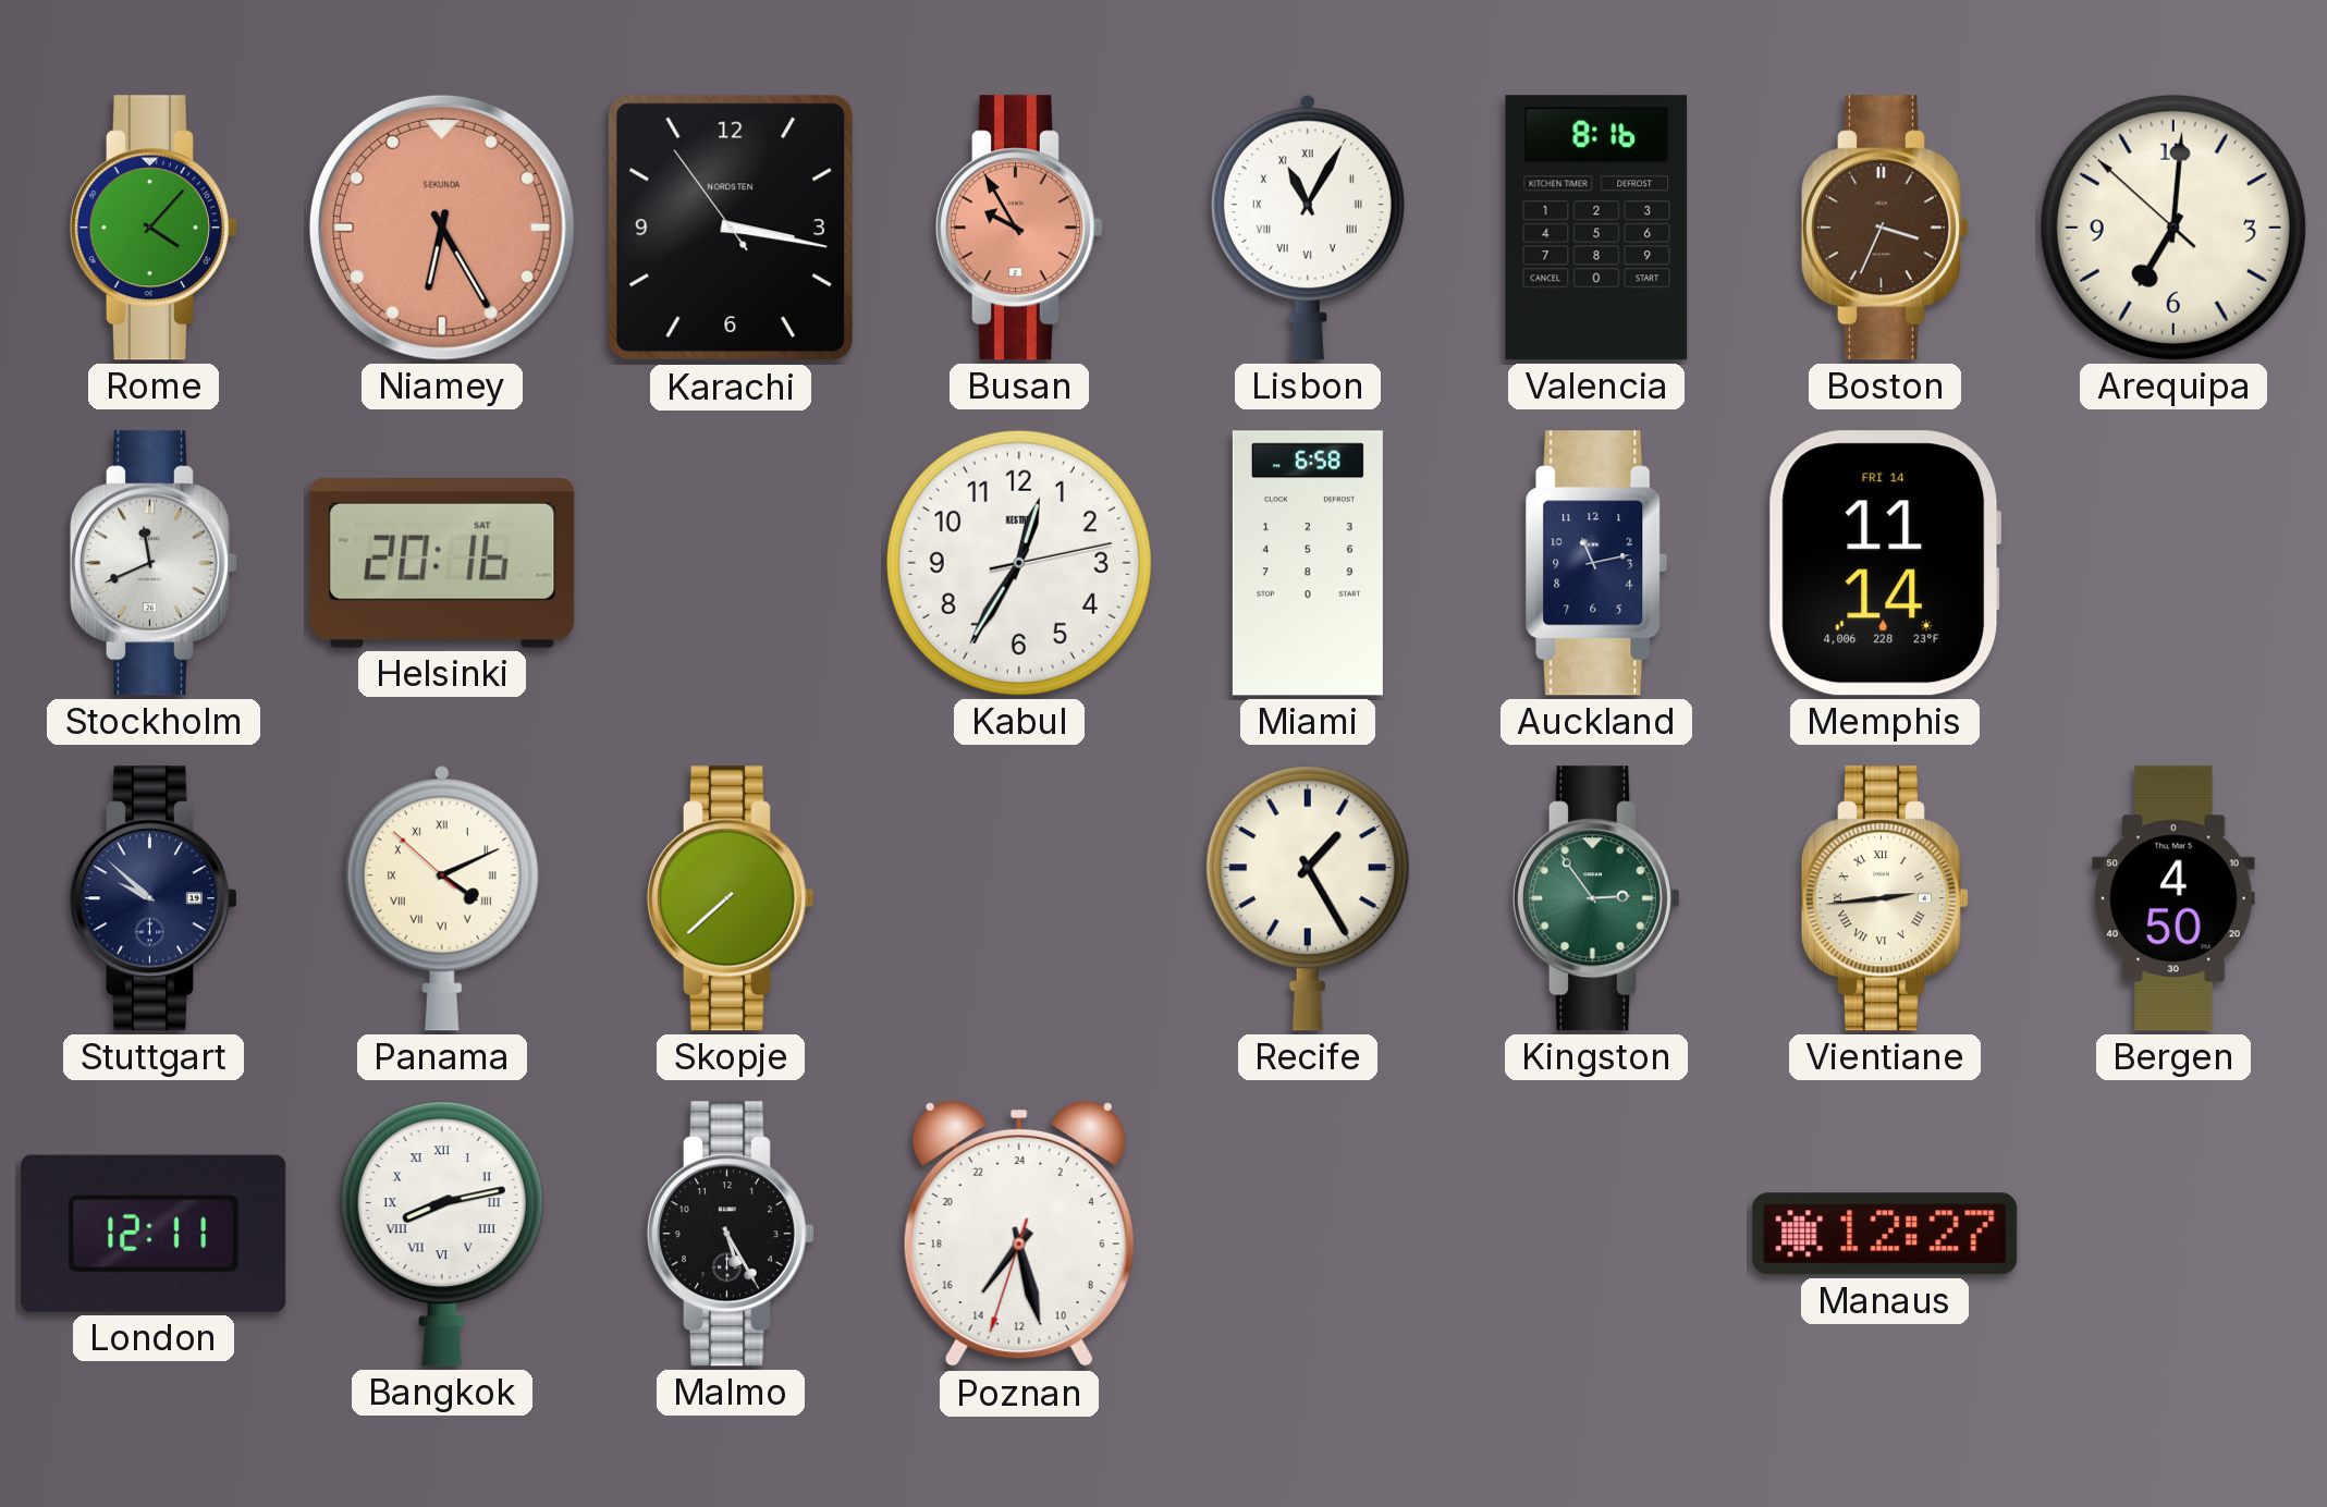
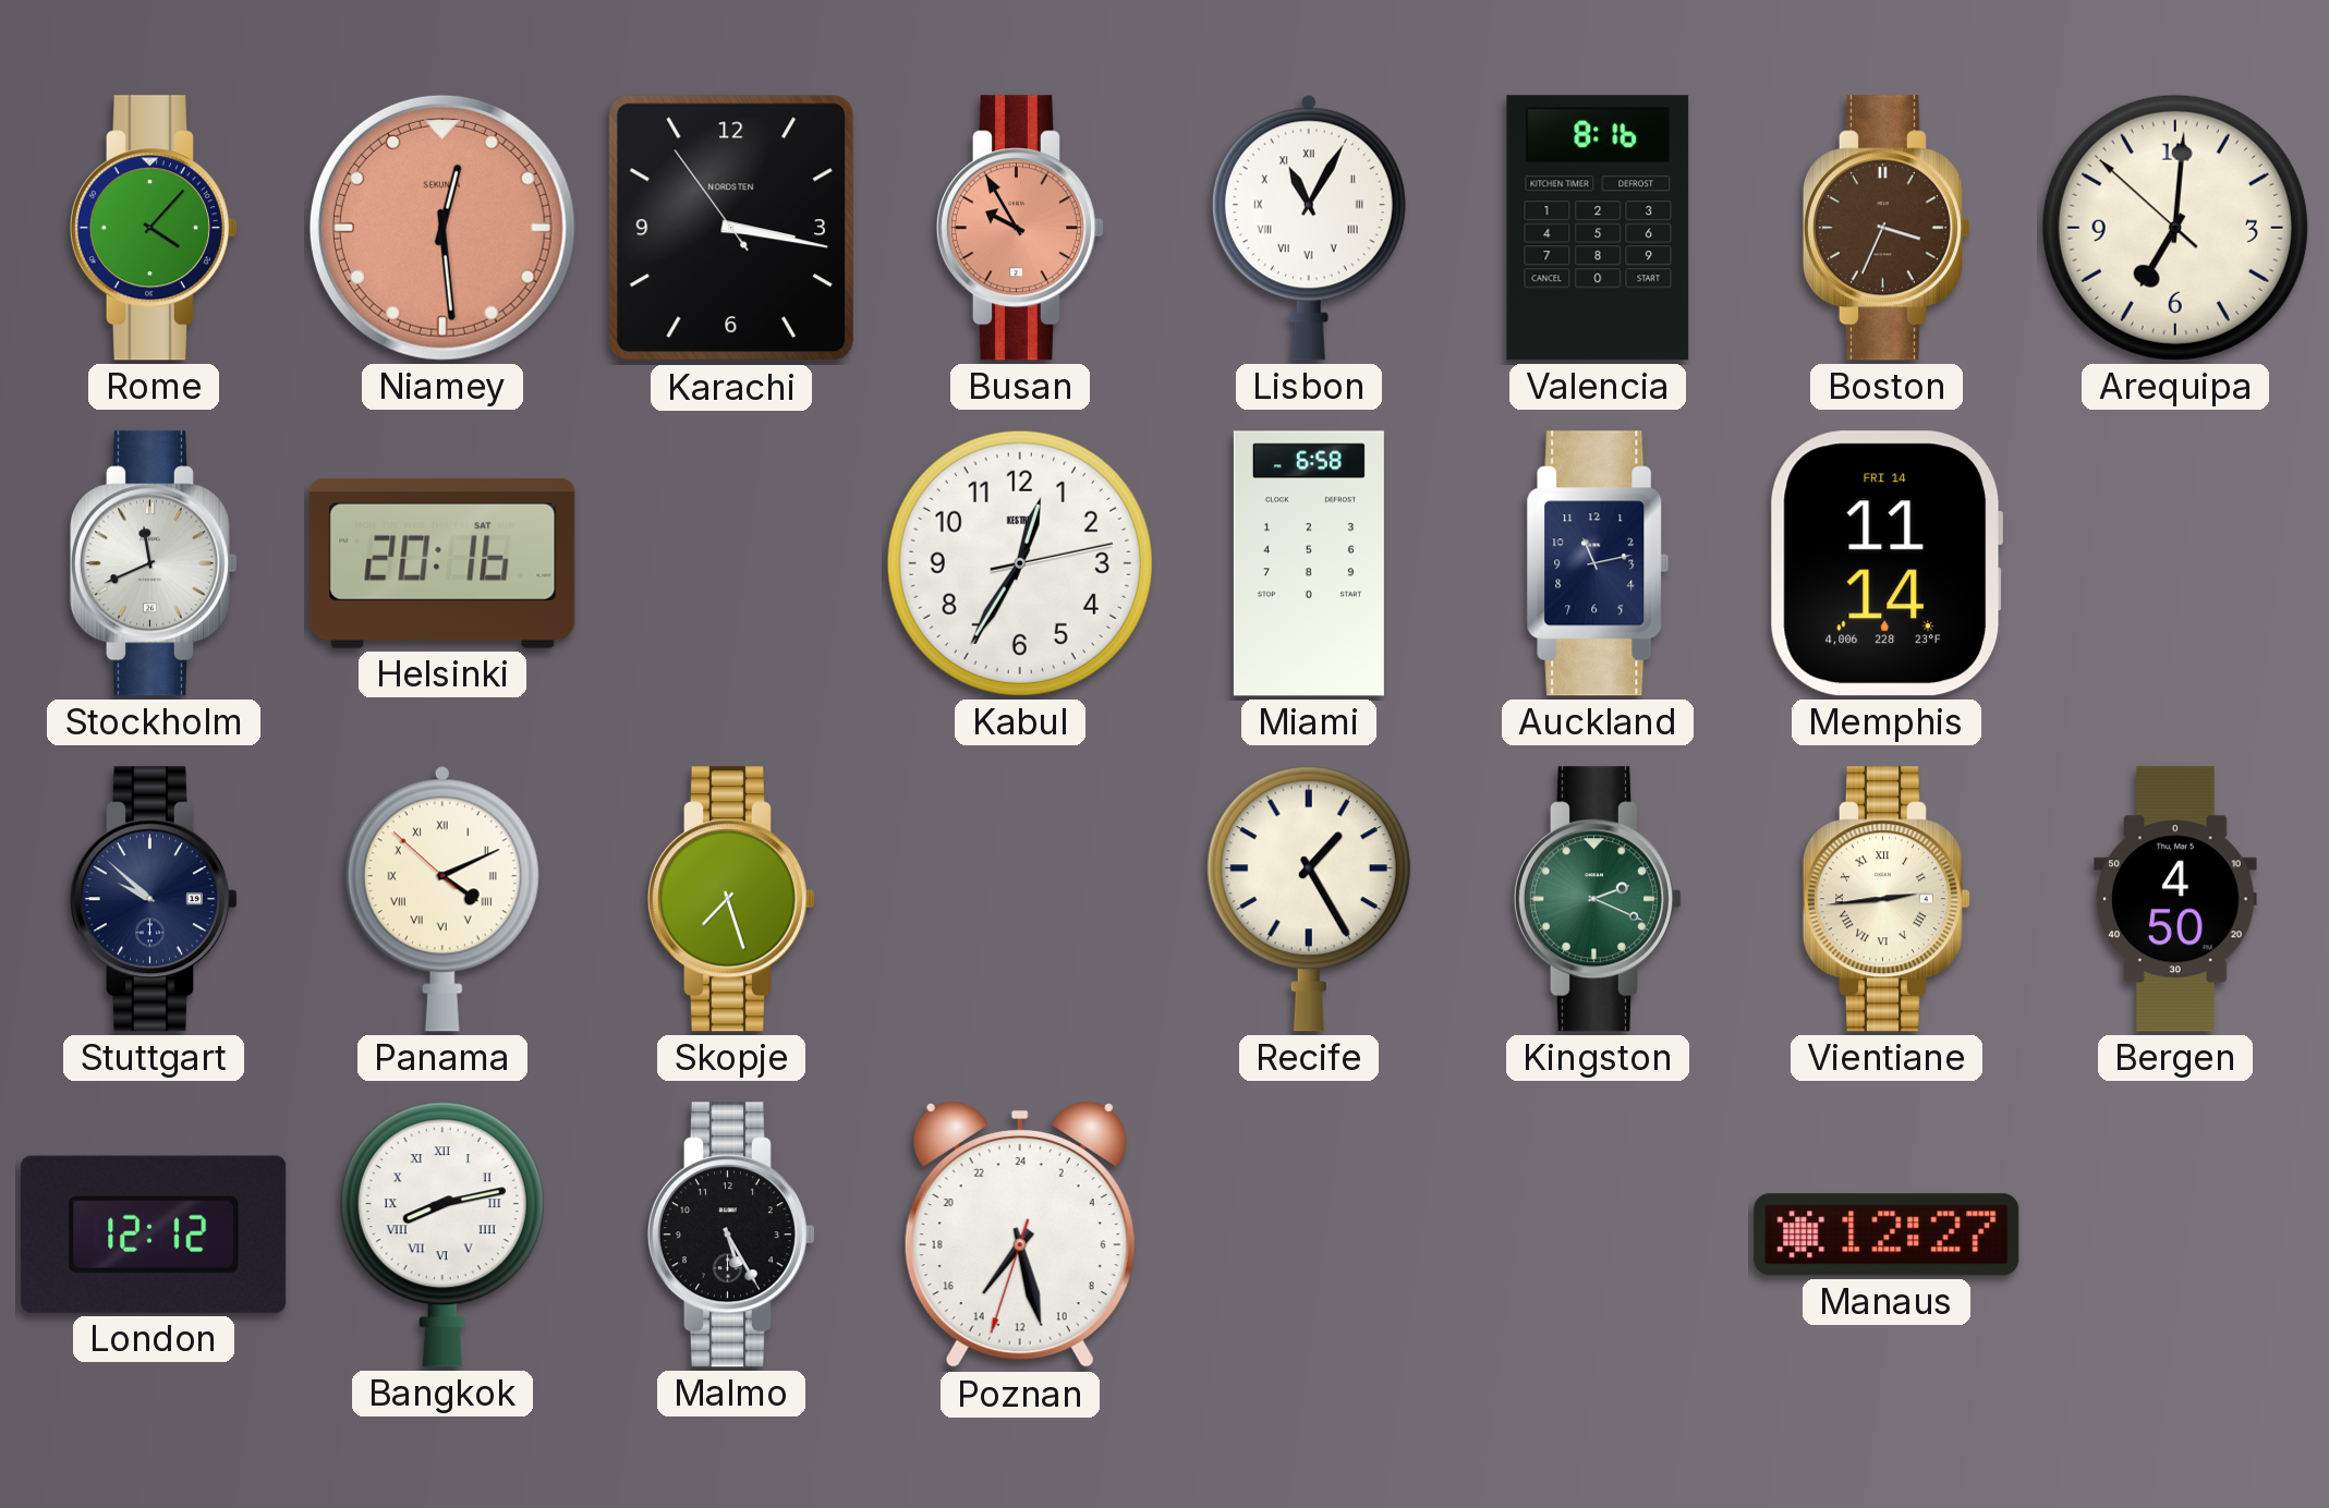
Niamey: 6:25 -> 12:29
Skopje: 7:38 -> 7:27
Kingston: 2:54 -> 2:19
London: 12:11 -> 12:12
